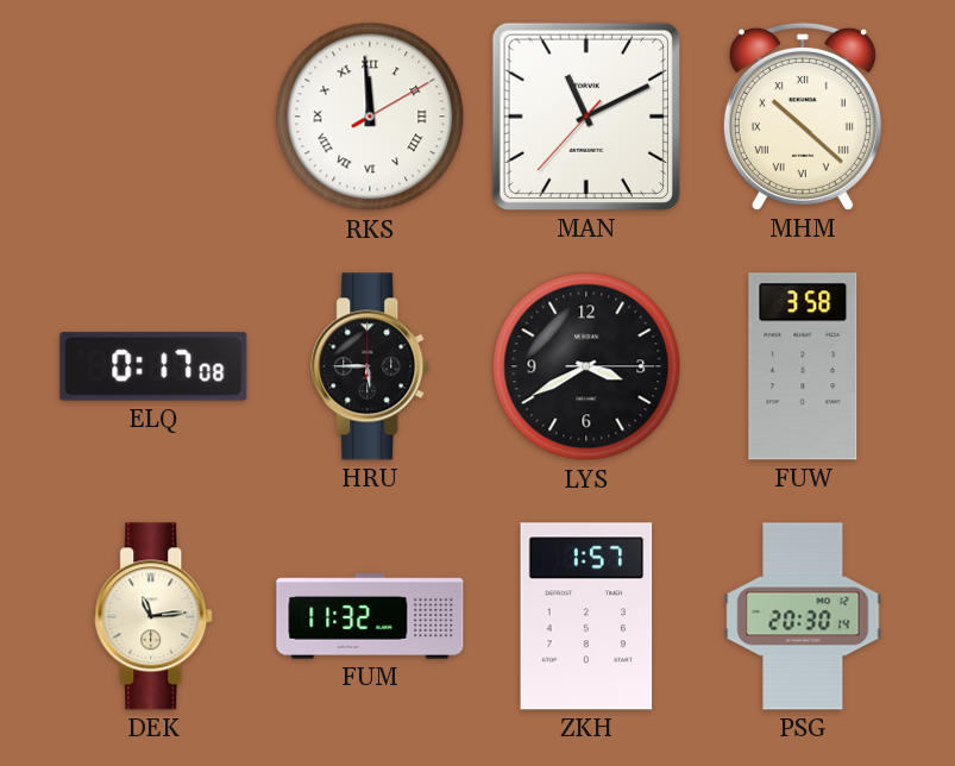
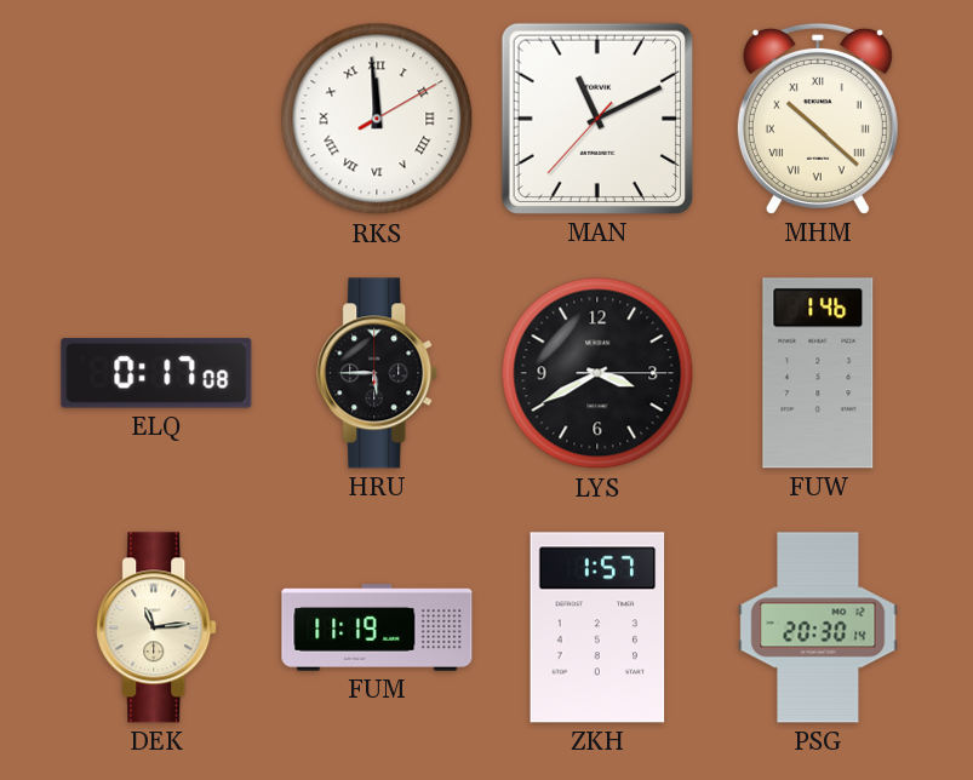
FUW: 3:58 -> 1:46
FUM: 11:32 -> 11:19
